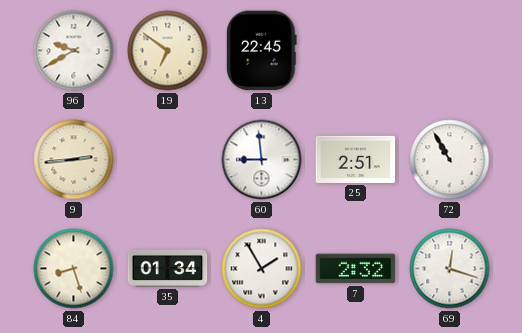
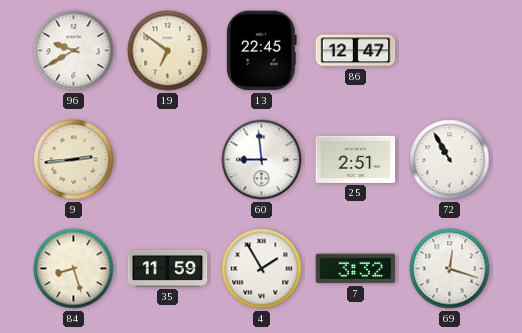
86: none -> 12:47
35: 01:34 -> 11:59
7: 2:32 -> 3:32
